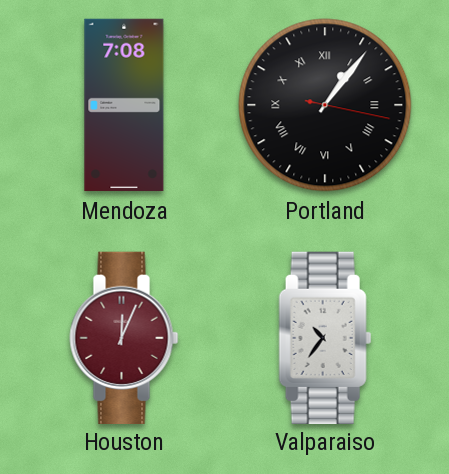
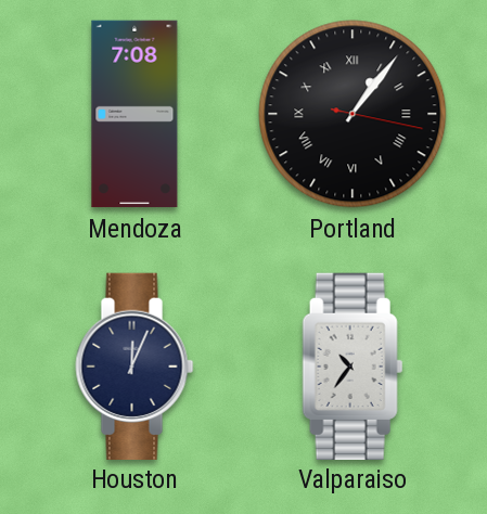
Houston dial: burgundy -> navy
